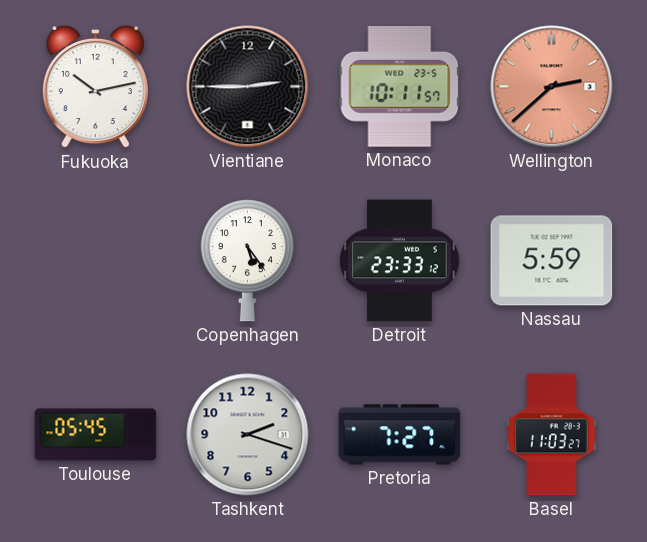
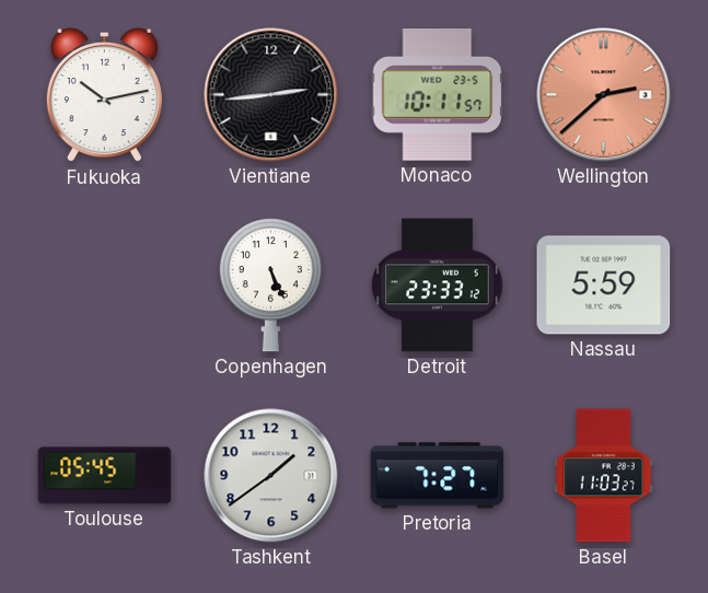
Vientiane: 2:45 -> 2:44
Copenhagen: 5:24 -> 5:26
Tashkent: 2:18 -> 1:39
